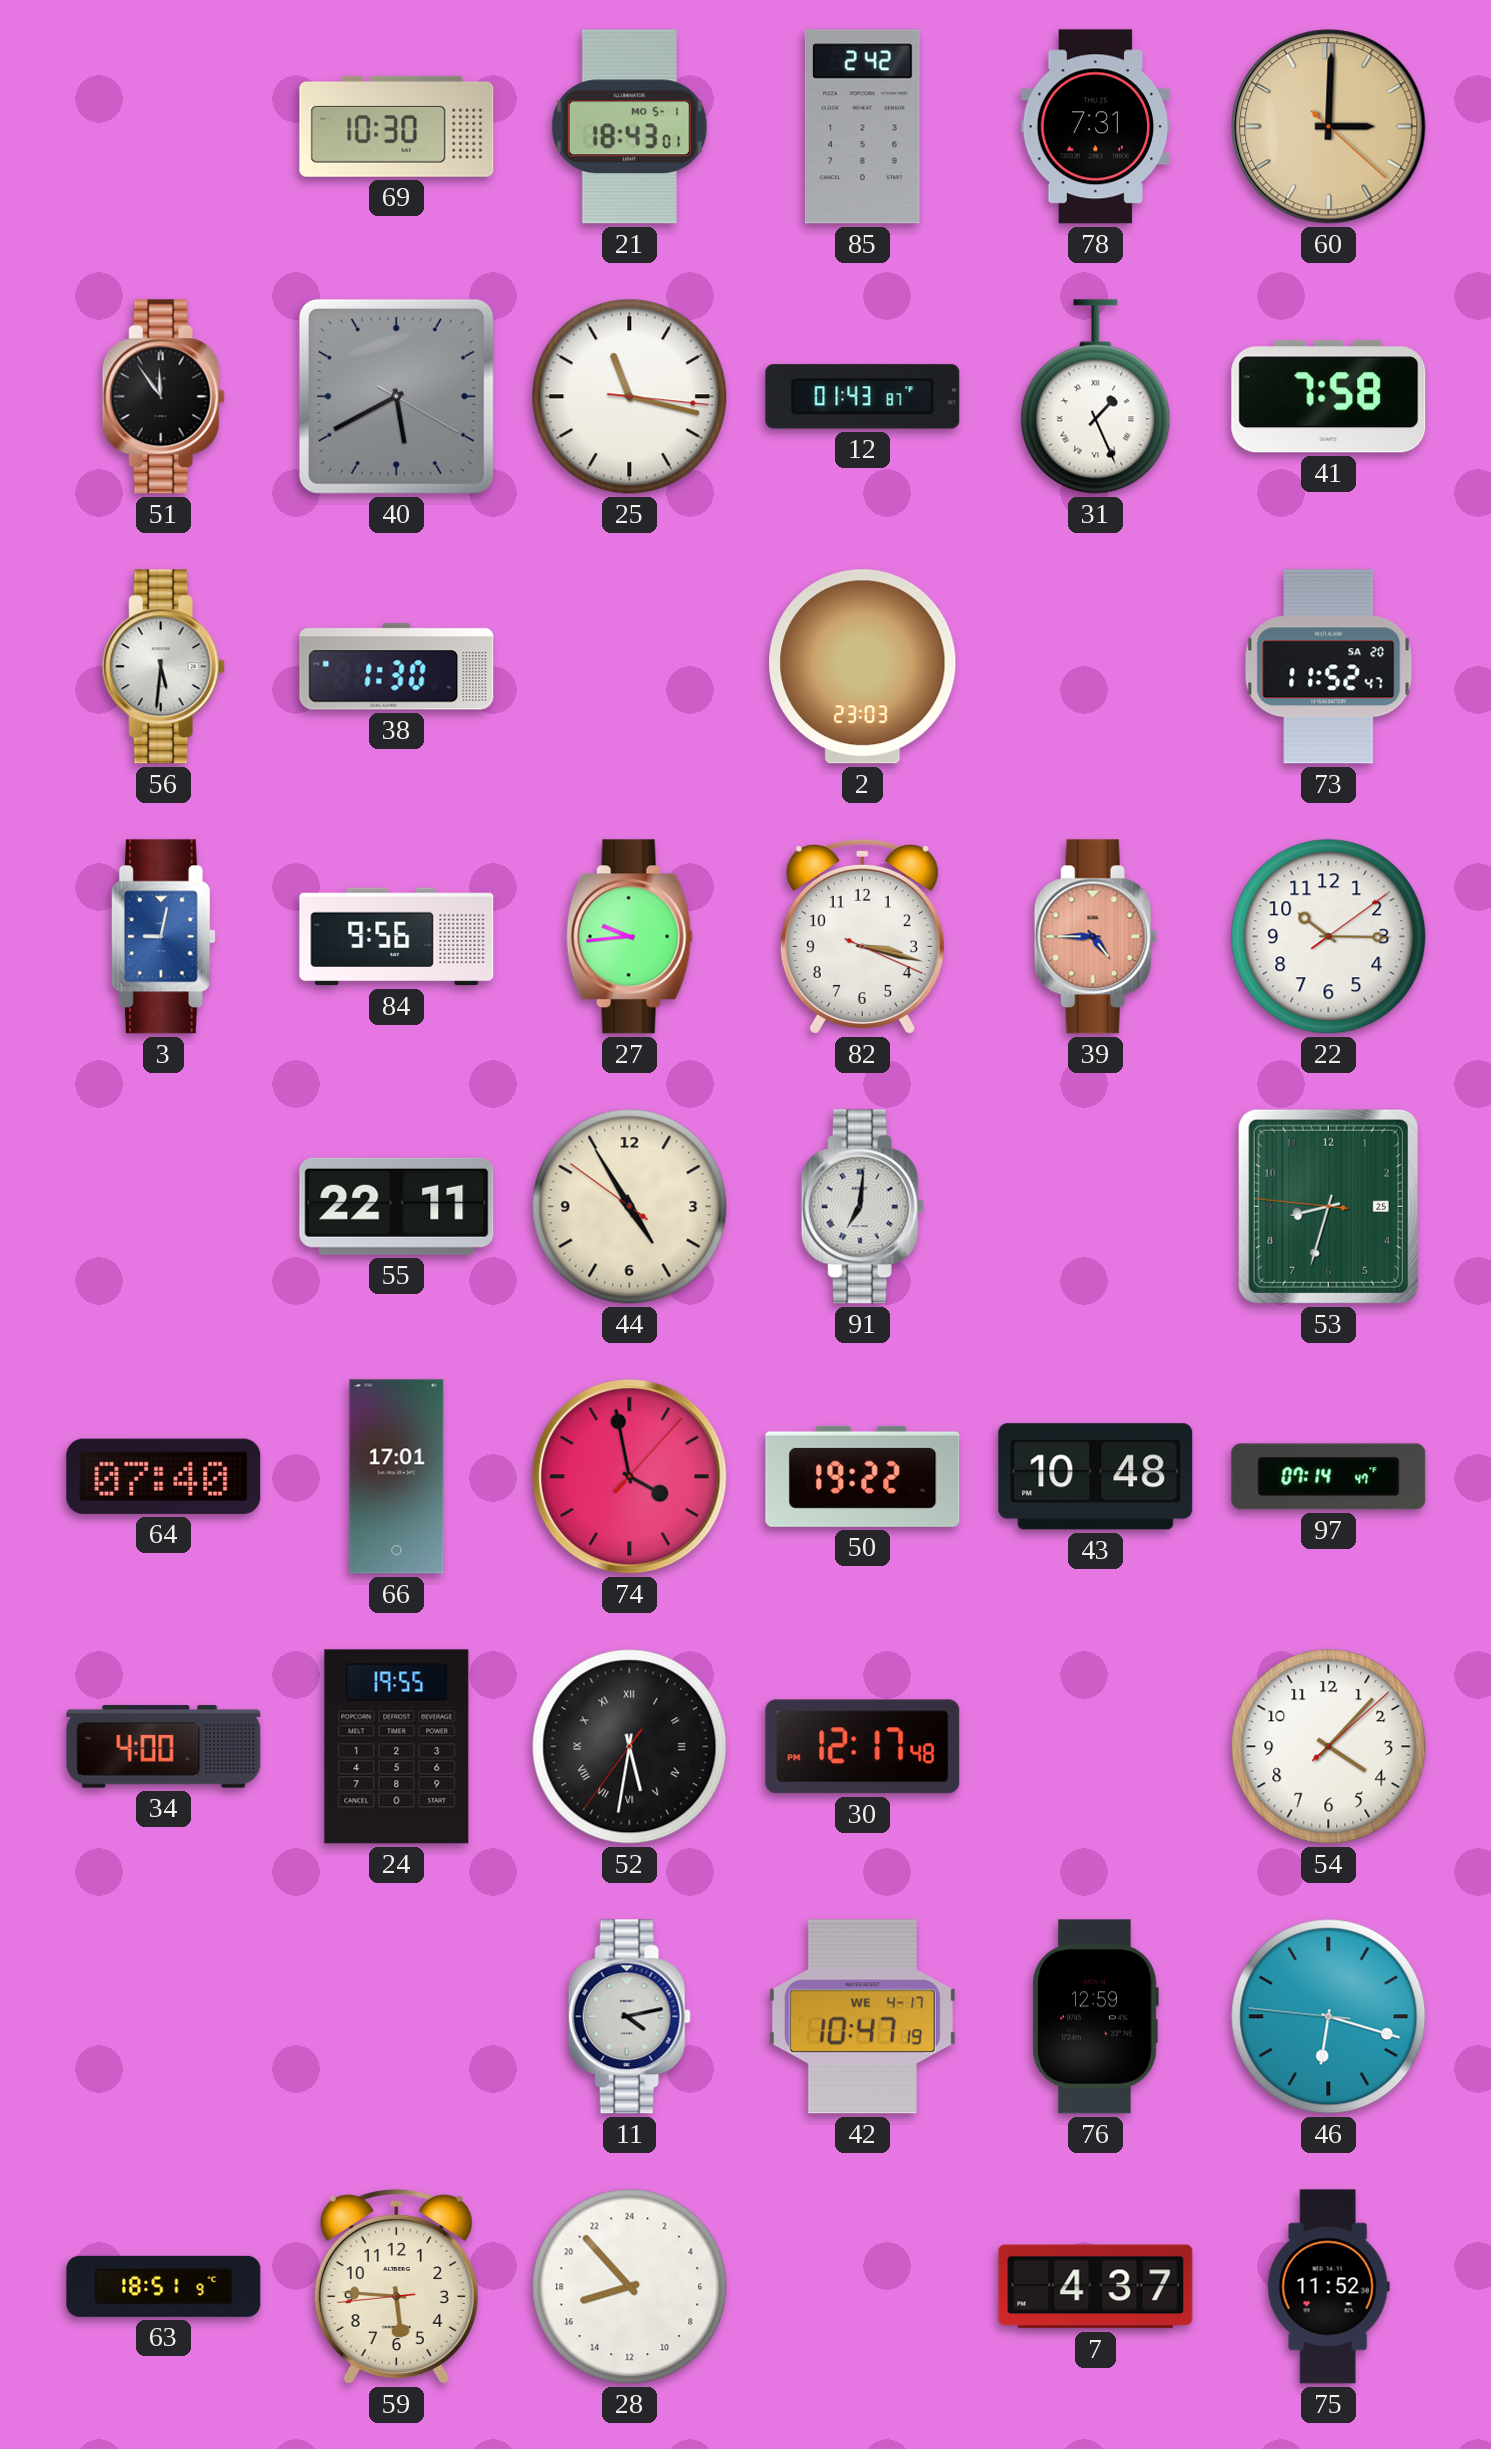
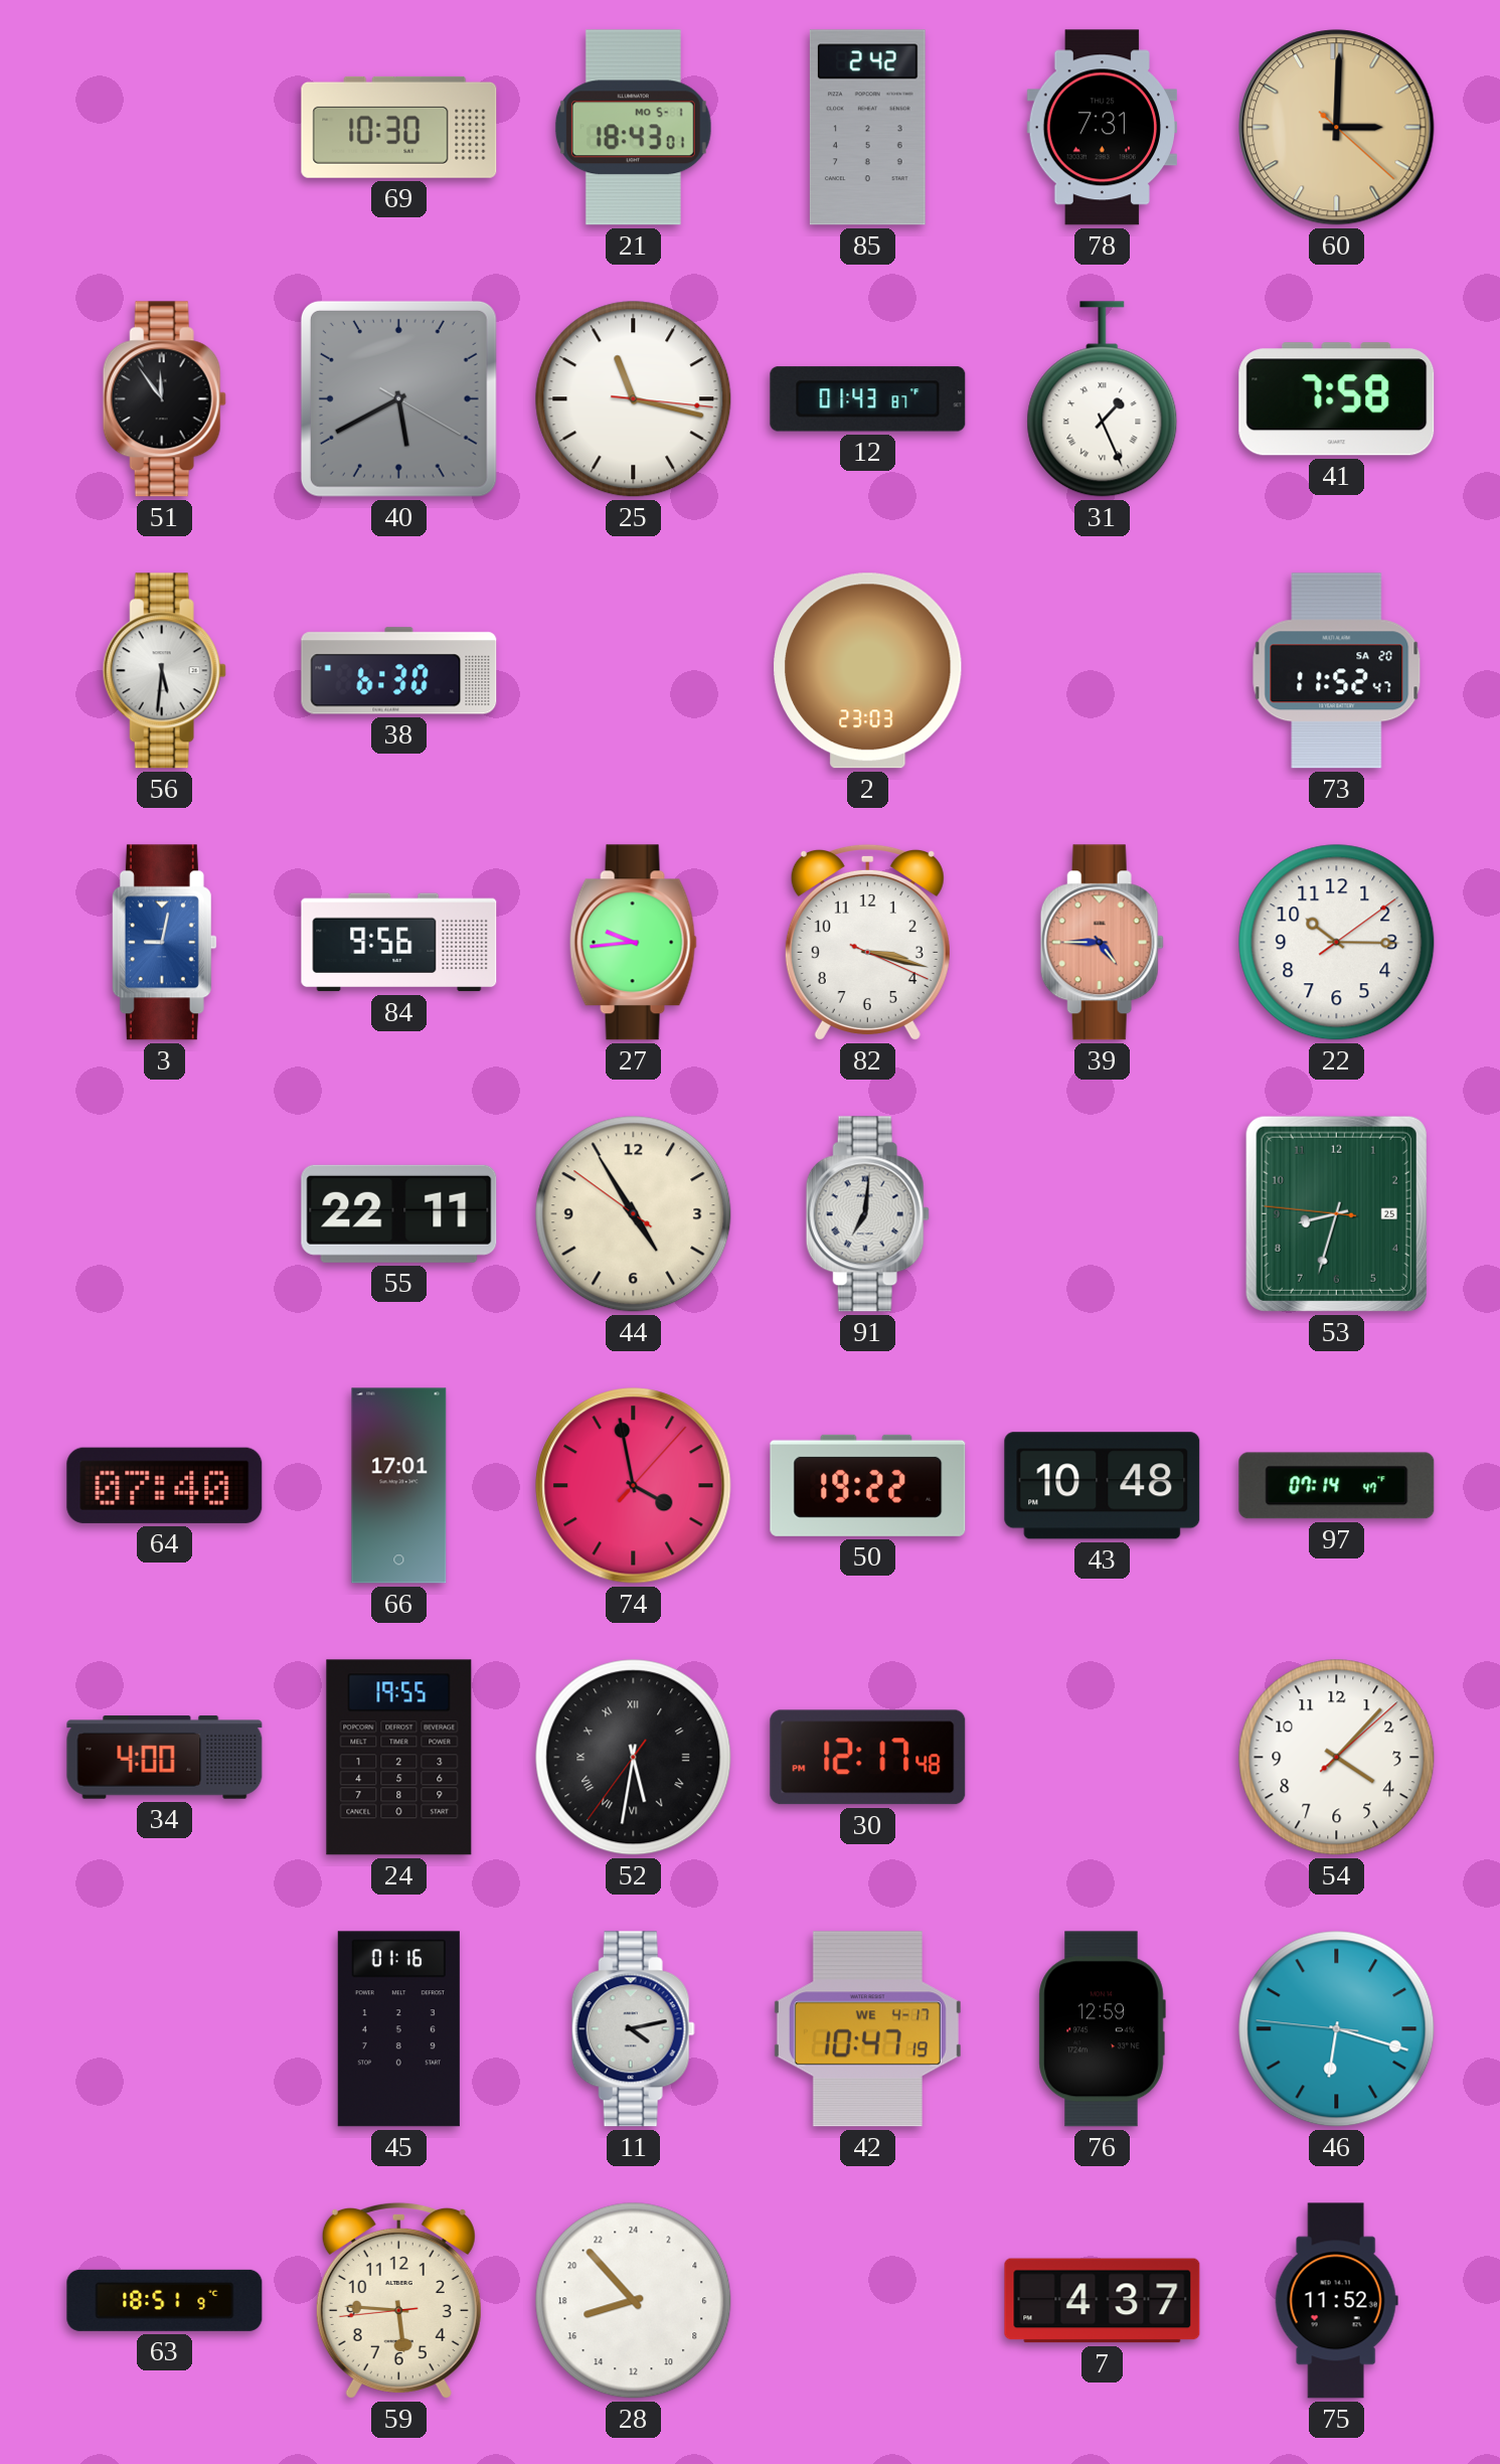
38: 1:30 -> 6:30
45: none -> 01:16
